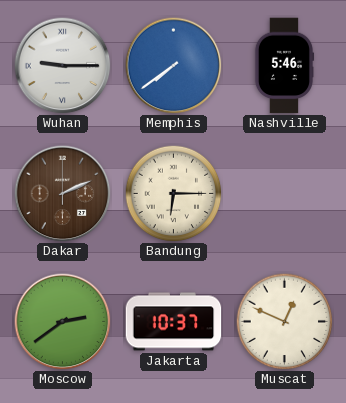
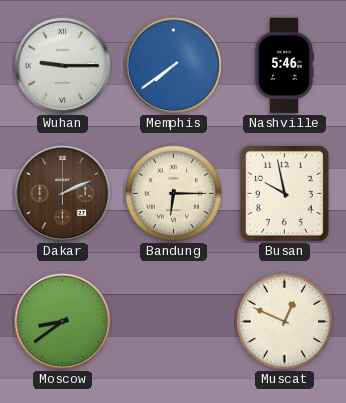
Busan: none -> 9:58
Moscow: 2:39 -> 8:39
Jakarta: 10:37 -> none
